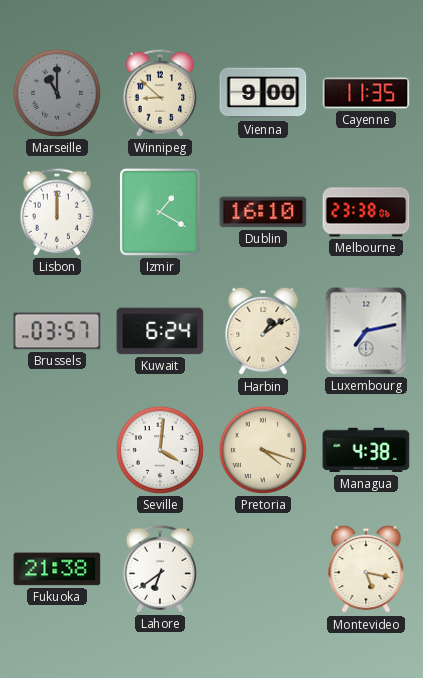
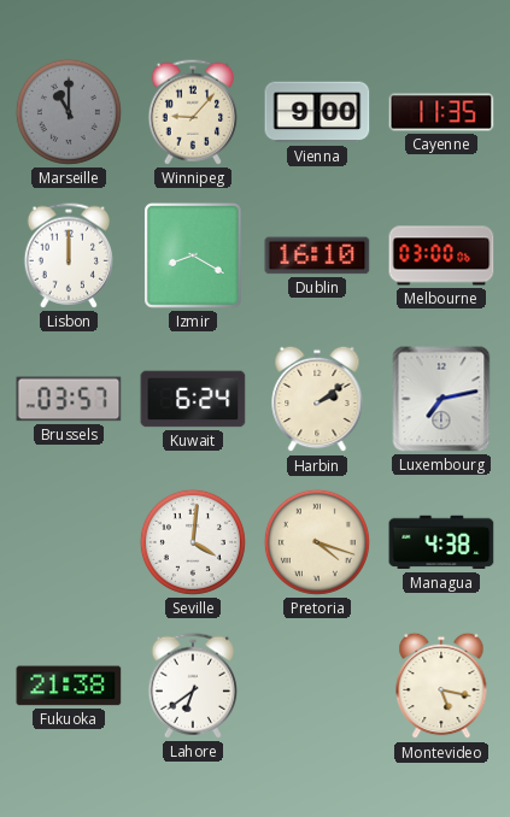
Winnipeg: 8:52 -> 9:07
Izmir: 1:20 -> 8:20
Melbourne: 23:38 -> 03:00
Harbin: 1:09 -> 2:09
